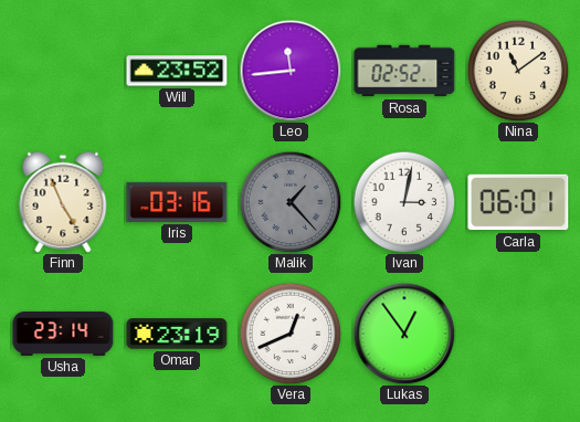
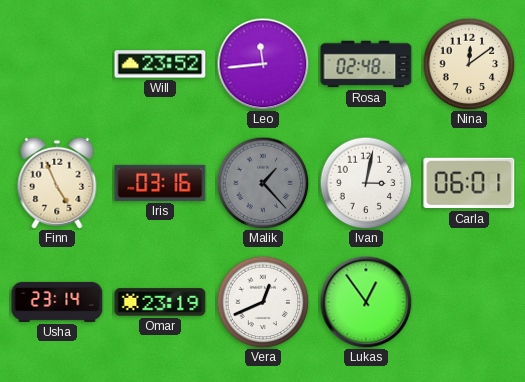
Rosa: 02:52 -> 02:48
Nina: 11:09 -> 12:09
